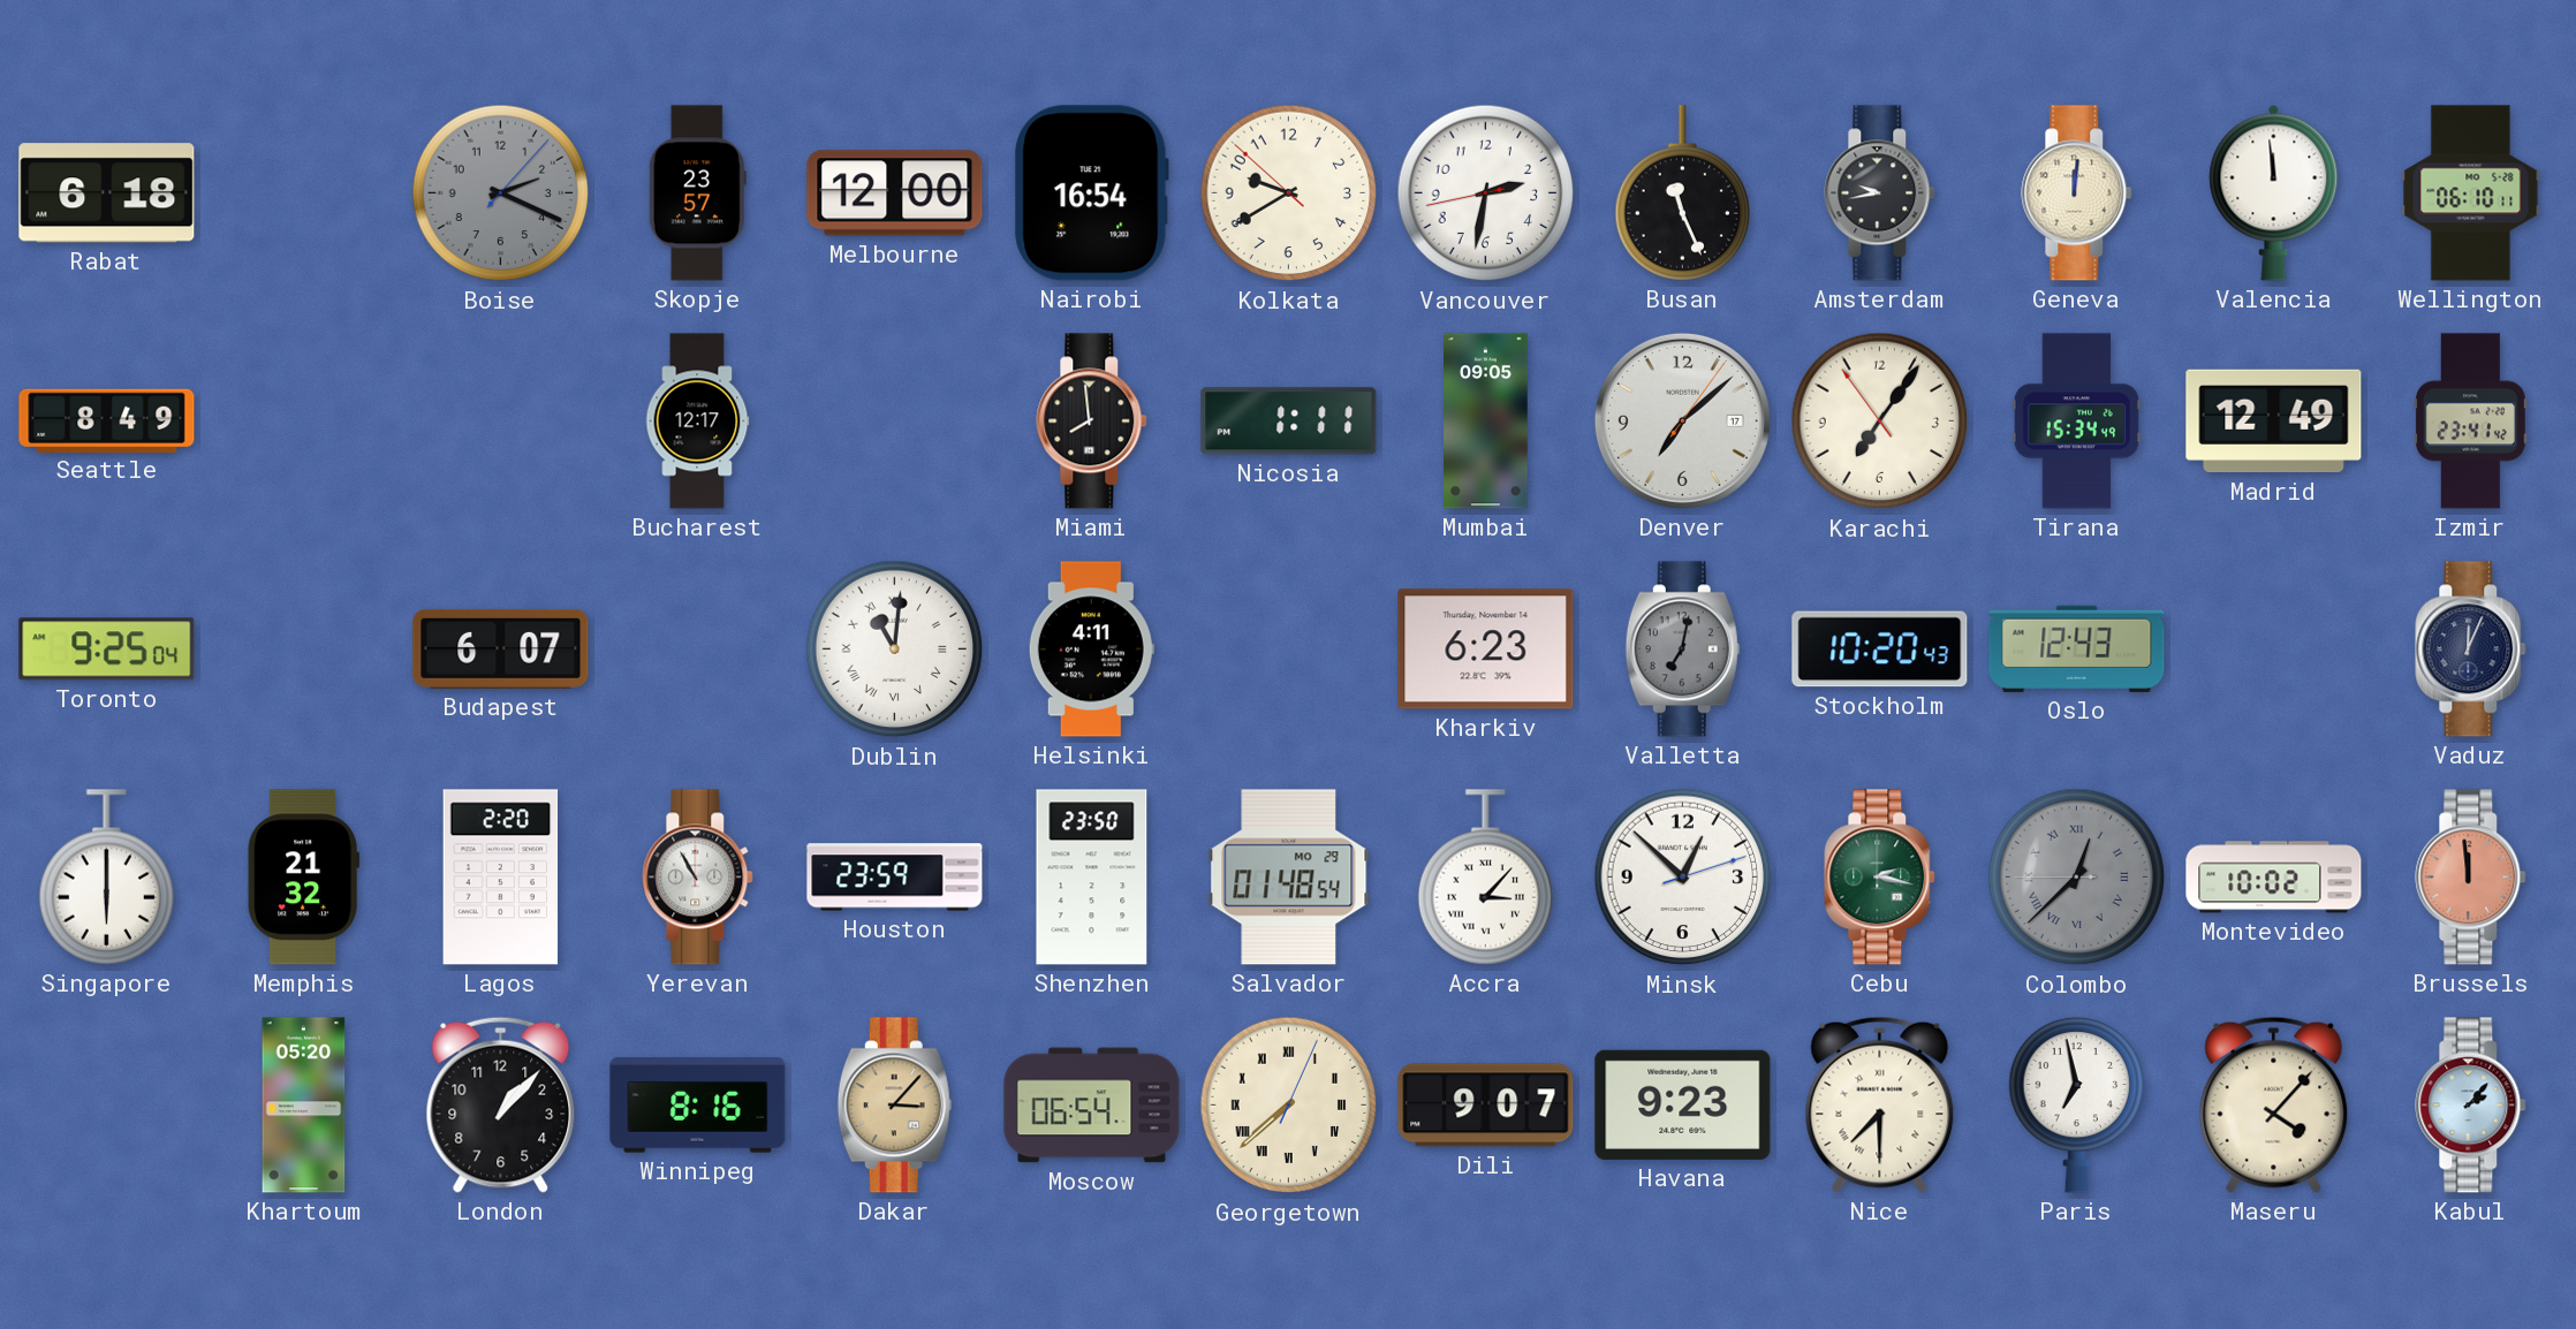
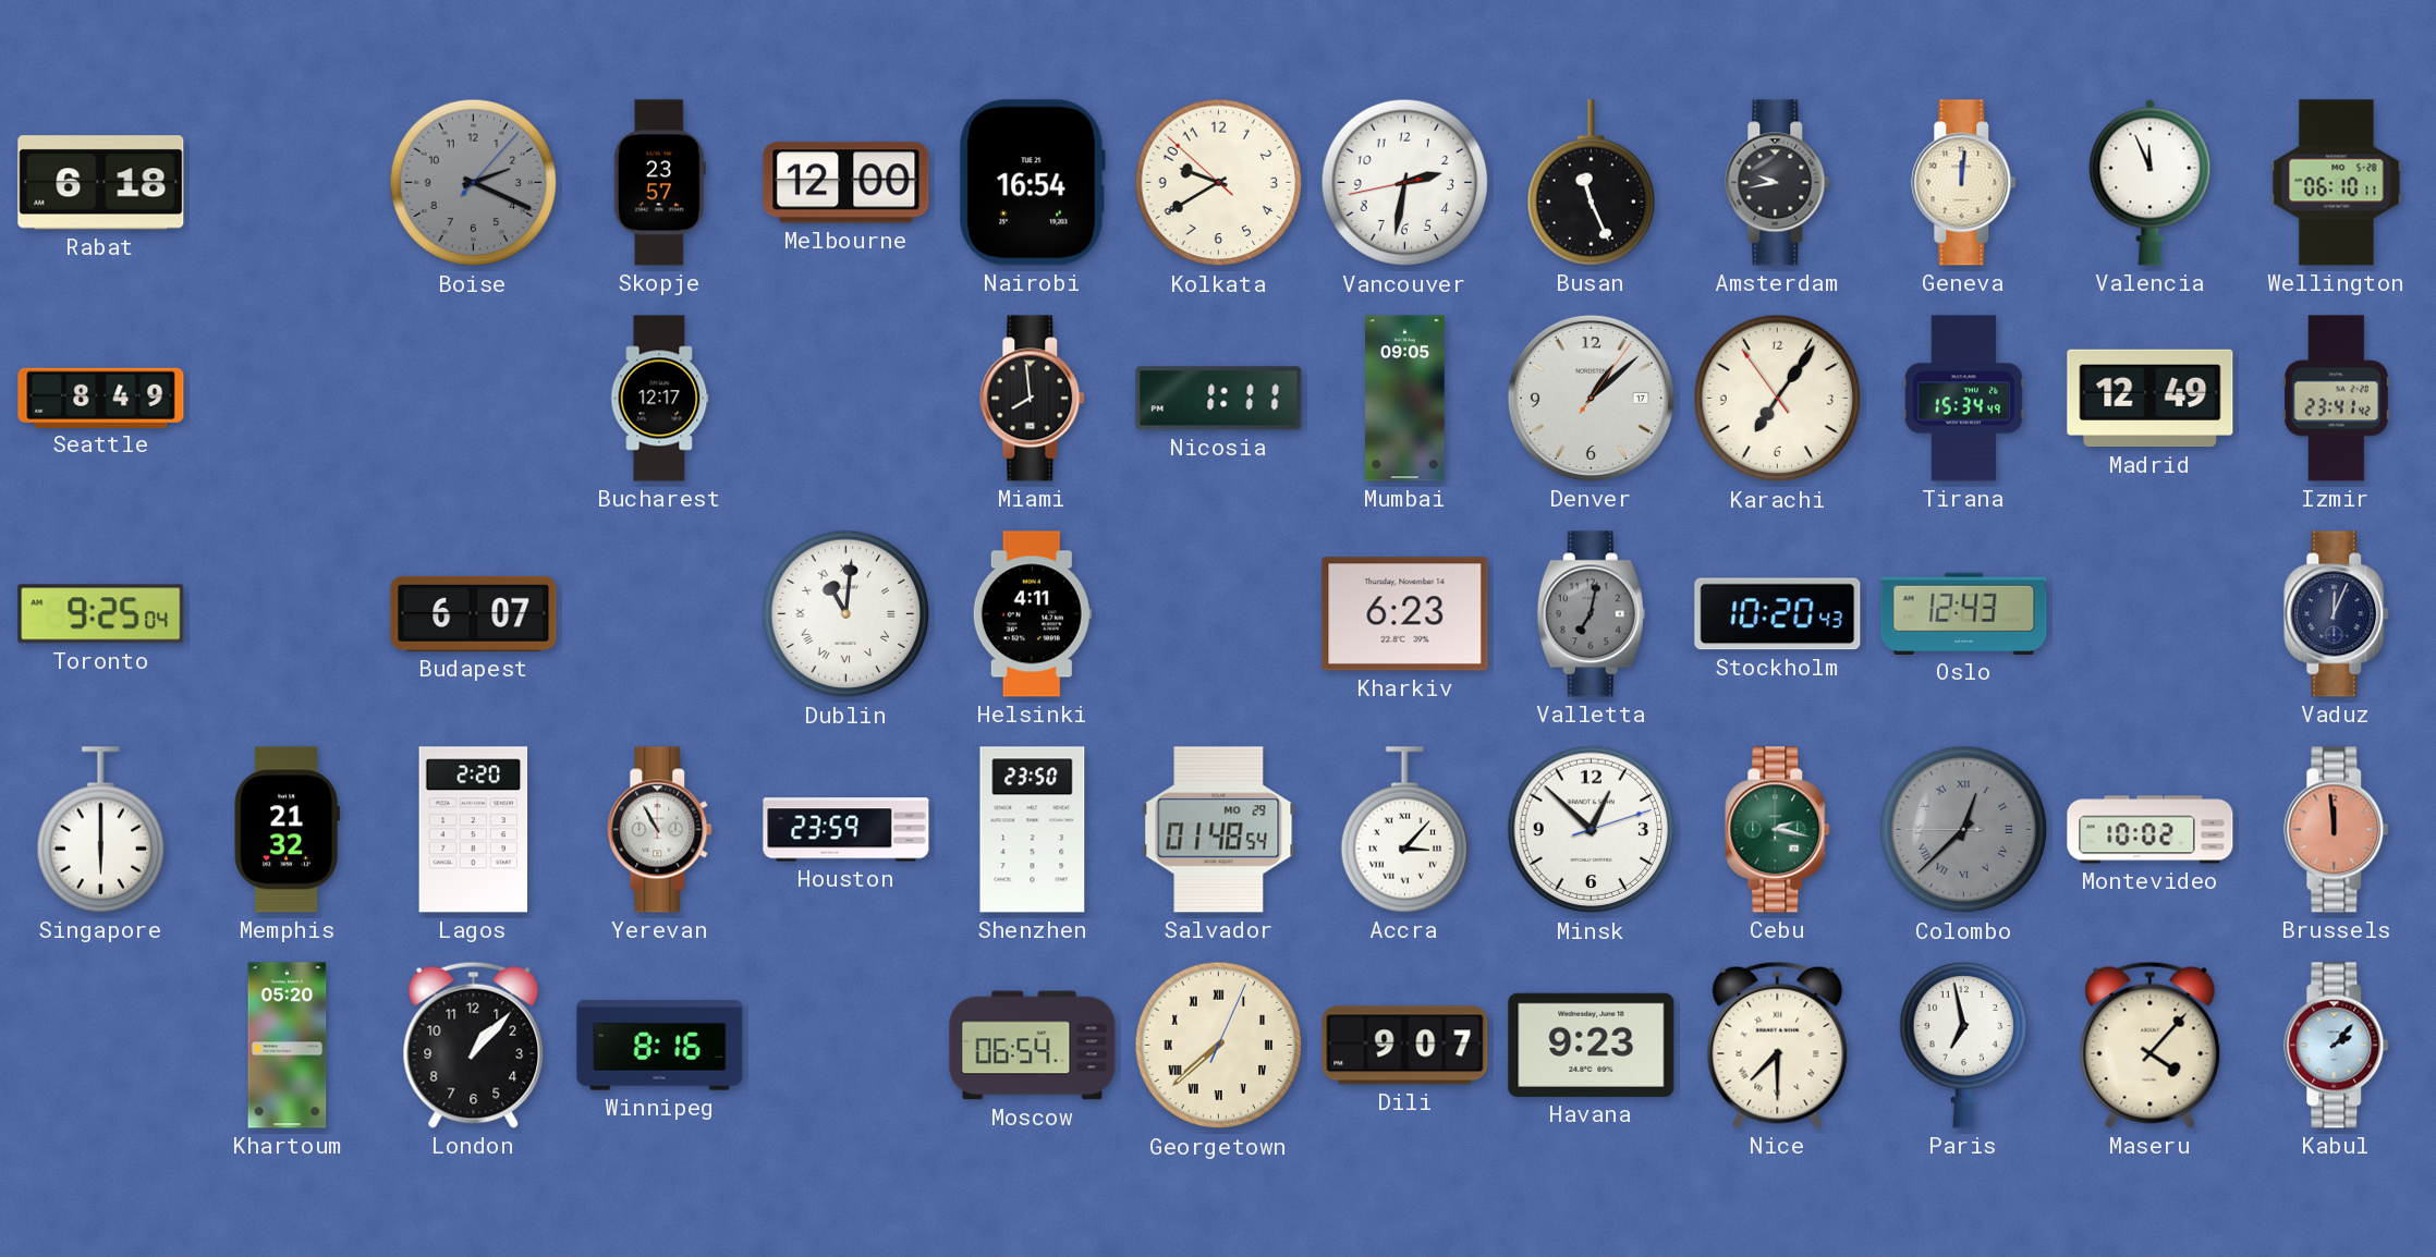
Valencia: 11:59 -> 11:56
Denver: 7:08 -> 1:08
Dakar: 3:07 -> none
